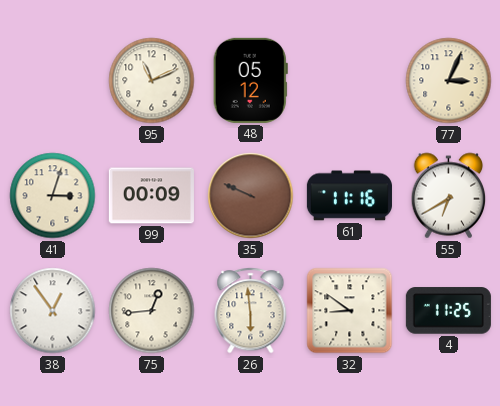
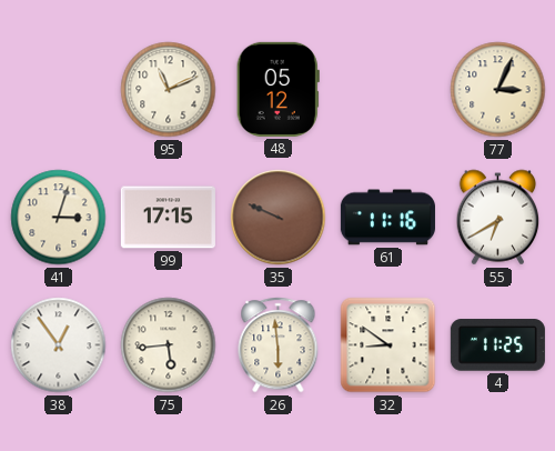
99: 00:09 -> 17:15
75: 12:44 -> 5:44
